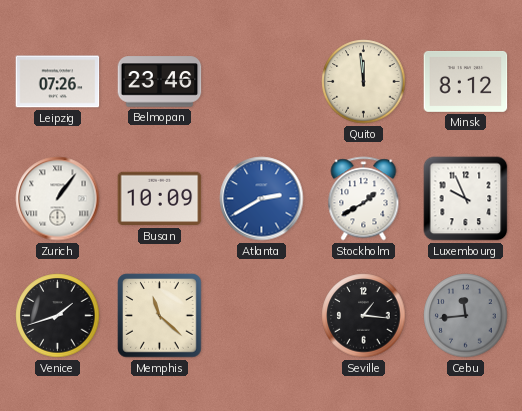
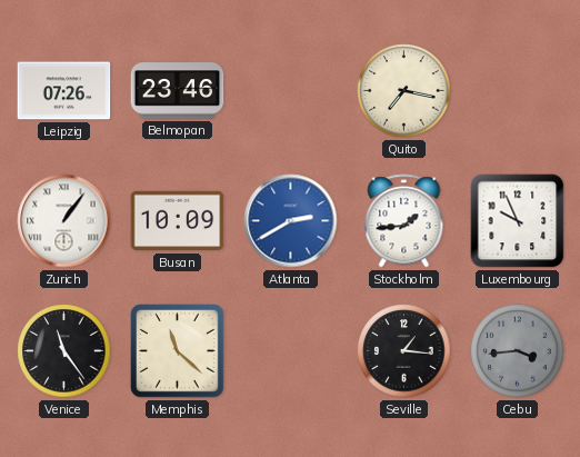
Quito: 11:59 -> 7:17
Minsk: 8:12 -> none
Stockholm: 1:40 -> 1:44
Venice: 1:42 -> 11:24
Cebu: 11:44 -> 3:44
